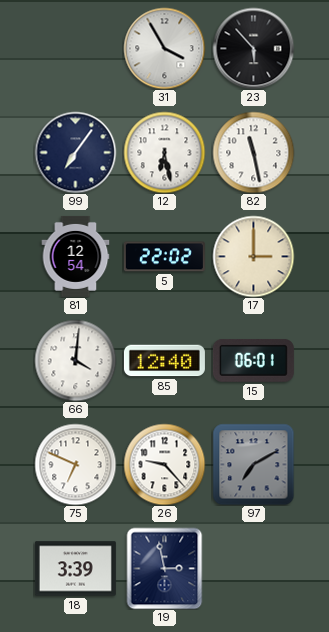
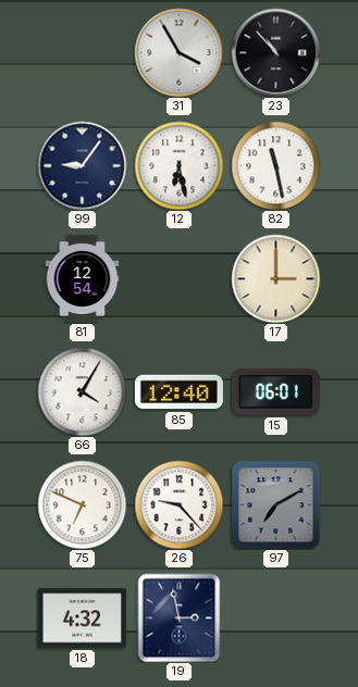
23: 5:53 -> 10:53
99: 7:06 -> 9:06
5: 22:02 -> none
66: 4:01 -> 4:05
18: 3:39 -> 4:32
